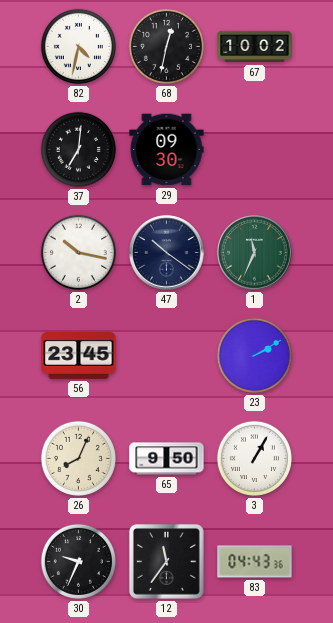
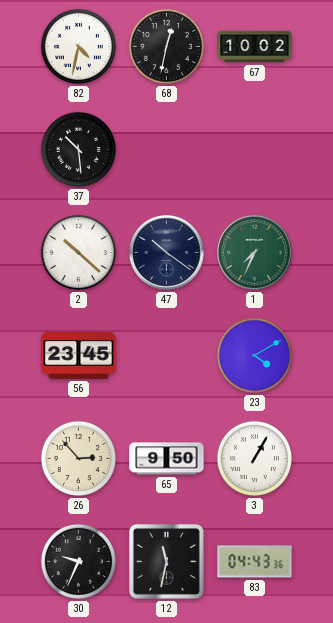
37: 7:01 -> 10:29
29: 09:30 -> none
2: 10:17 -> 10:22
1: 11:34 -> 7:34
23: 2:10 -> 4:10
26: 8:04 -> 2:53
12: 11:36 -> 11:32
